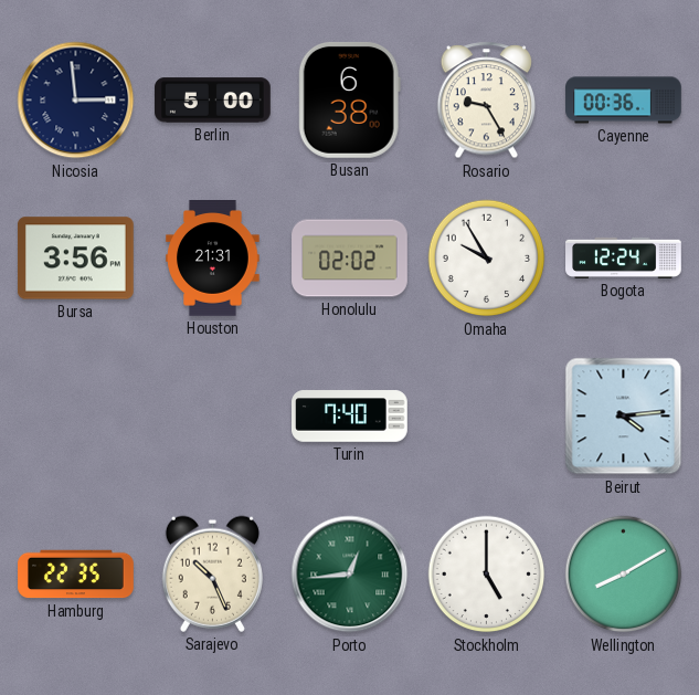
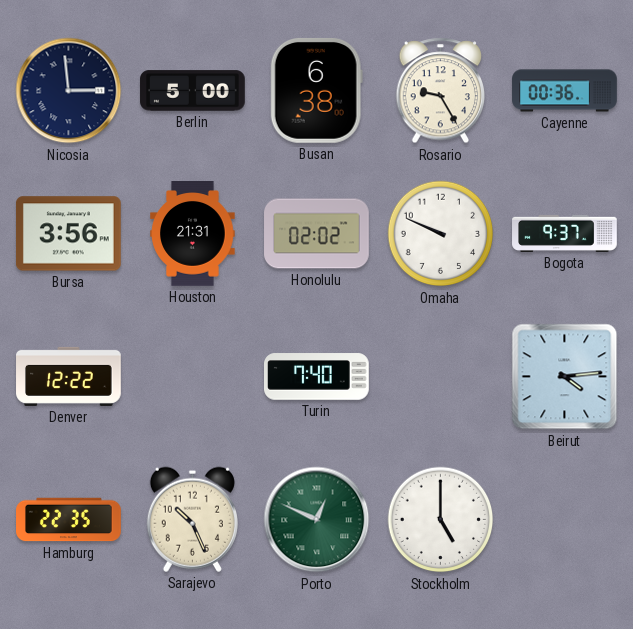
Omaha: 9:55 -> 9:49
Bogota: 12:24 -> 9:37
Denver: none -> 12:22
Porto: 12:44 -> 12:49
Wellington: 8:10 -> none
